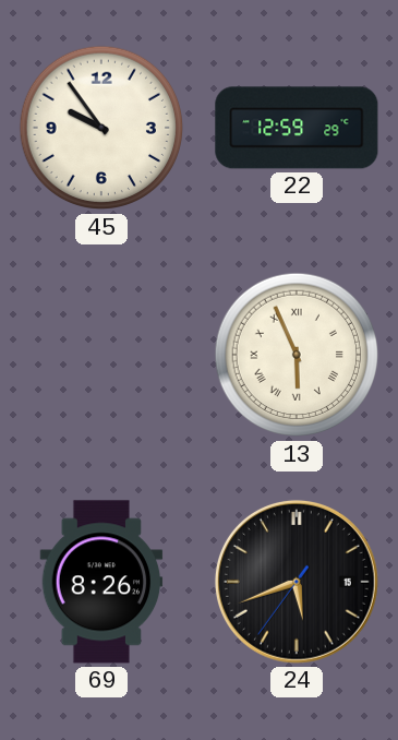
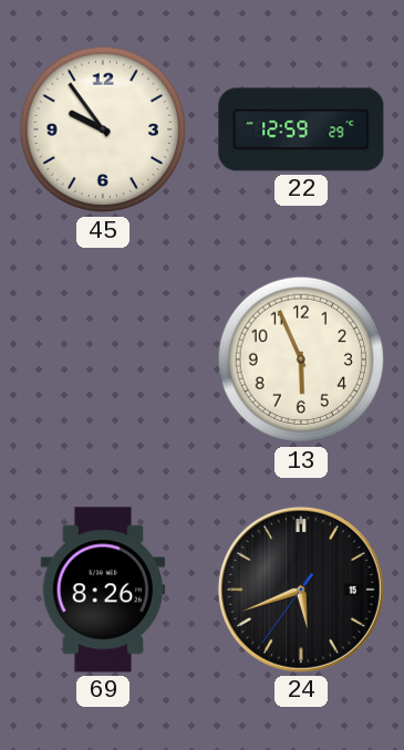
13 numerals: Roman -> Arabic
